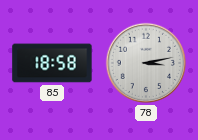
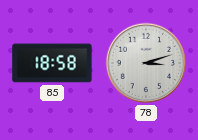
78: 3:13 -> 3:12
